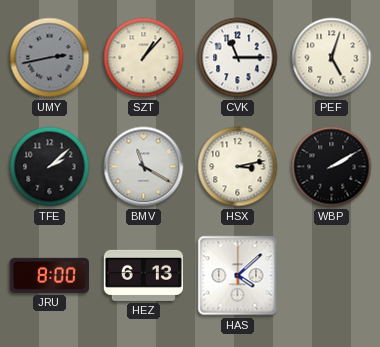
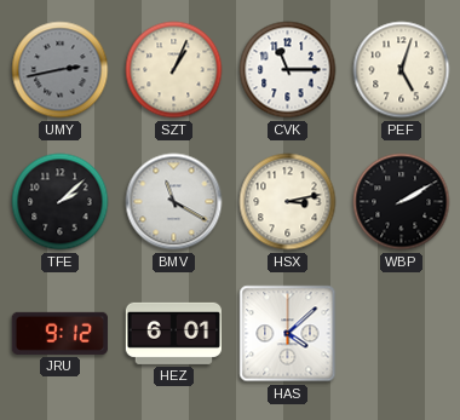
SZT: 1:07 -> 1:04
JRU: 8:00 -> 9:12
HEZ: 6:13 -> 6:01
